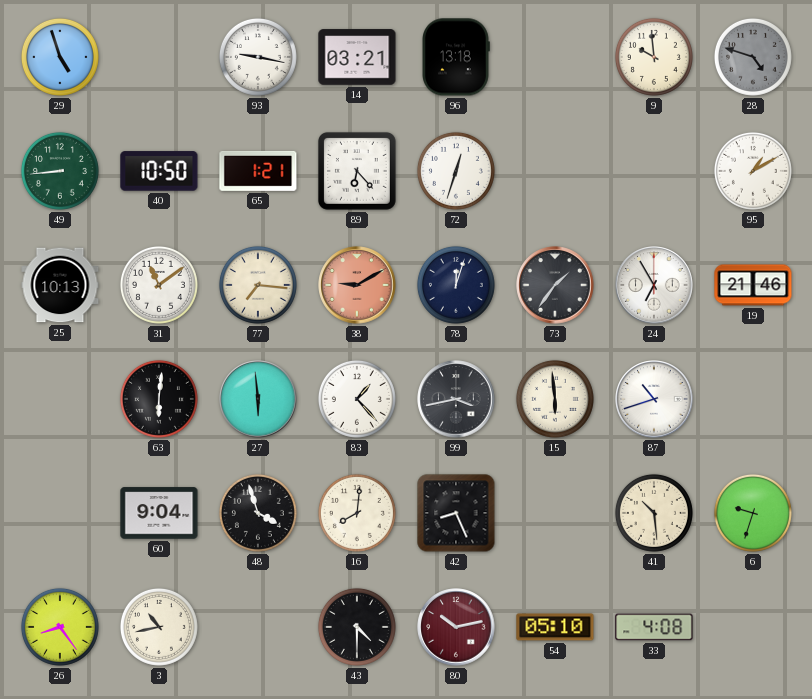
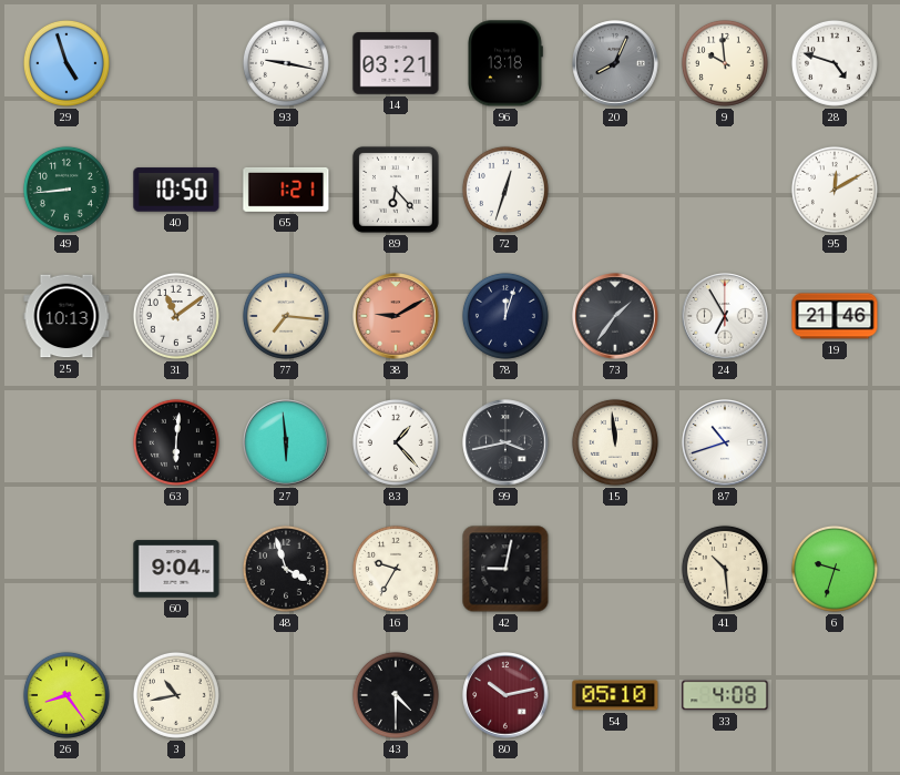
20: none -> 8:04
28 dial: grey -> white
95: 1:10 -> 12:10
15: 5:59 -> 11:59
16: 8:01 -> 9:35
42: 8:26 -> 9:02
